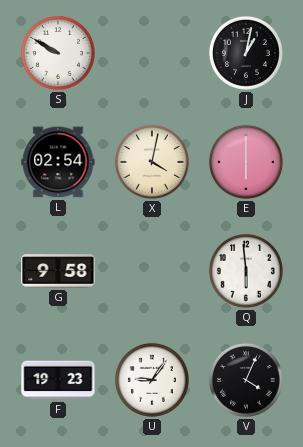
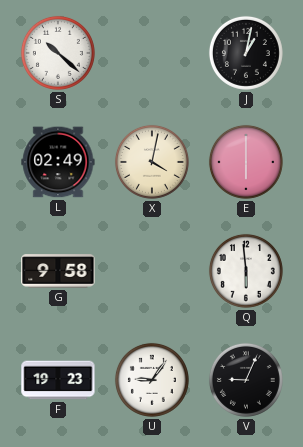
S: 9:50 -> 10:22
L: 02:54 -> 02:49
V: 4:04 -> 9:04
